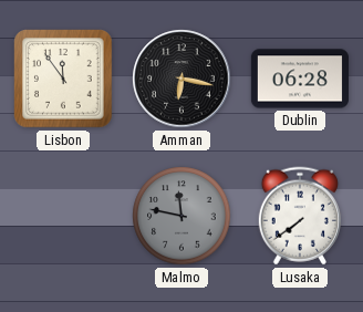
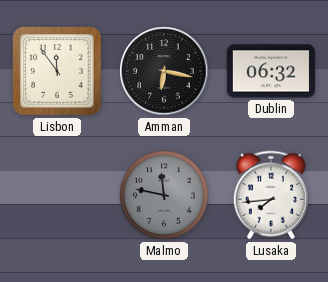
Dublin: 06:28 -> 06:32
Lusaka: 7:39 -> 7:44
